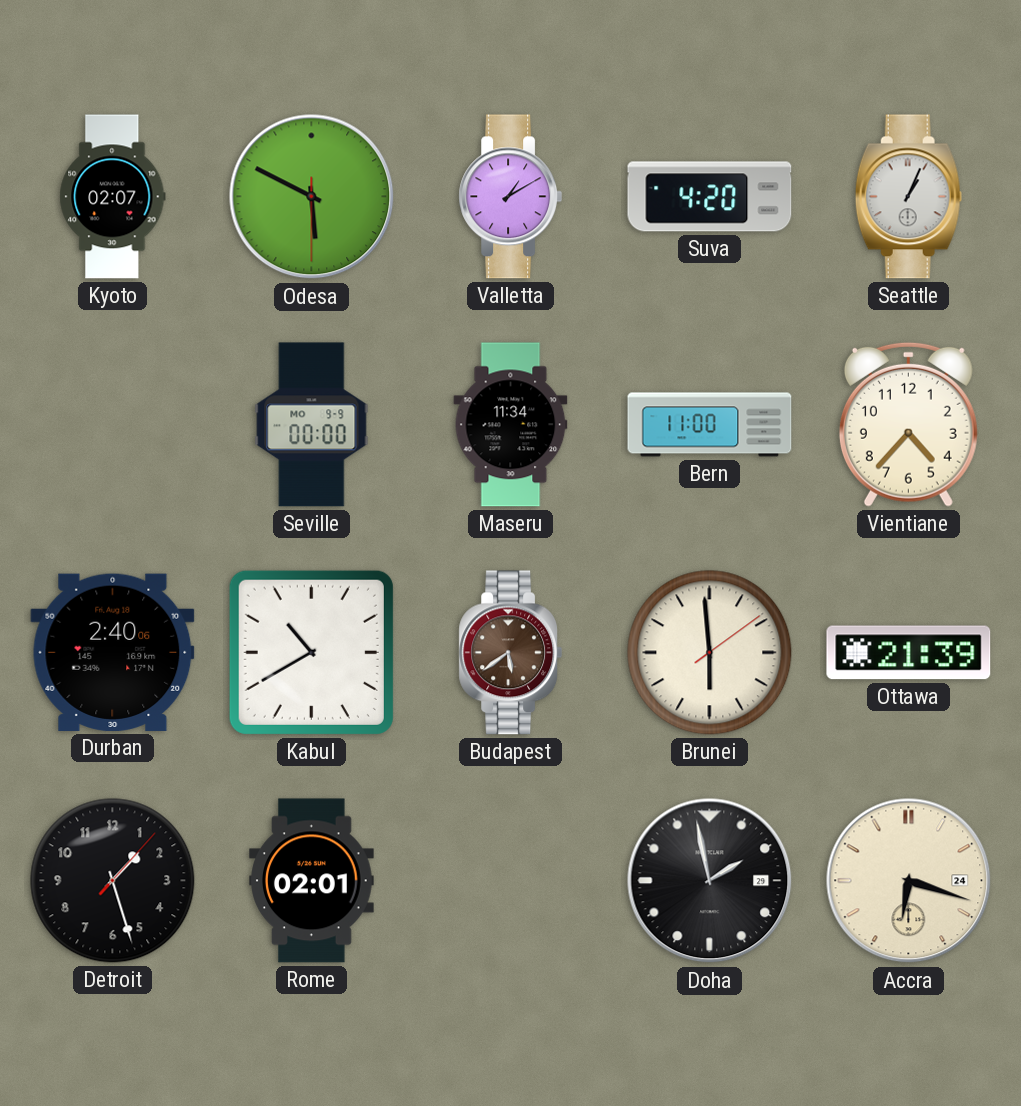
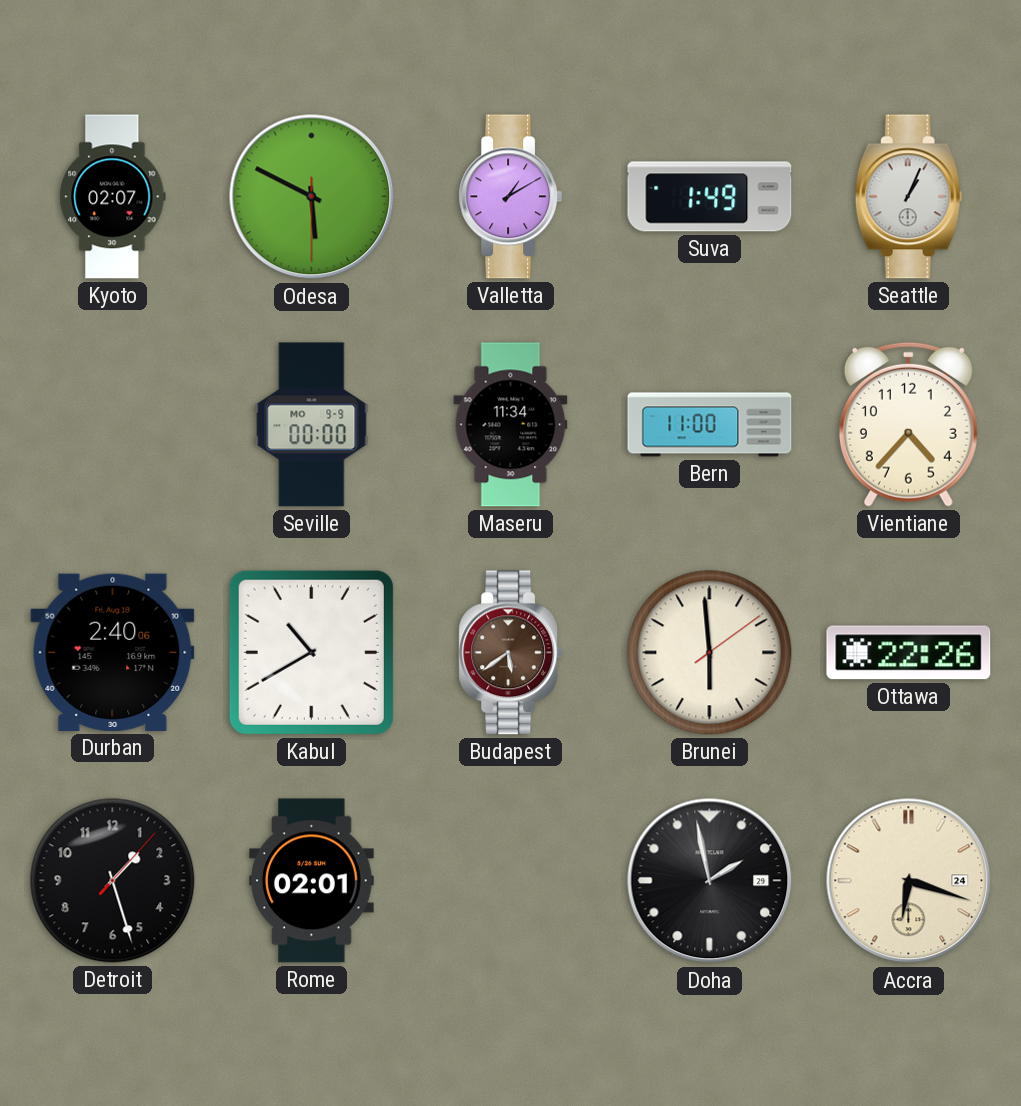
Suva: 4:20 -> 1:49
Ottawa: 21:39 -> 22:26
